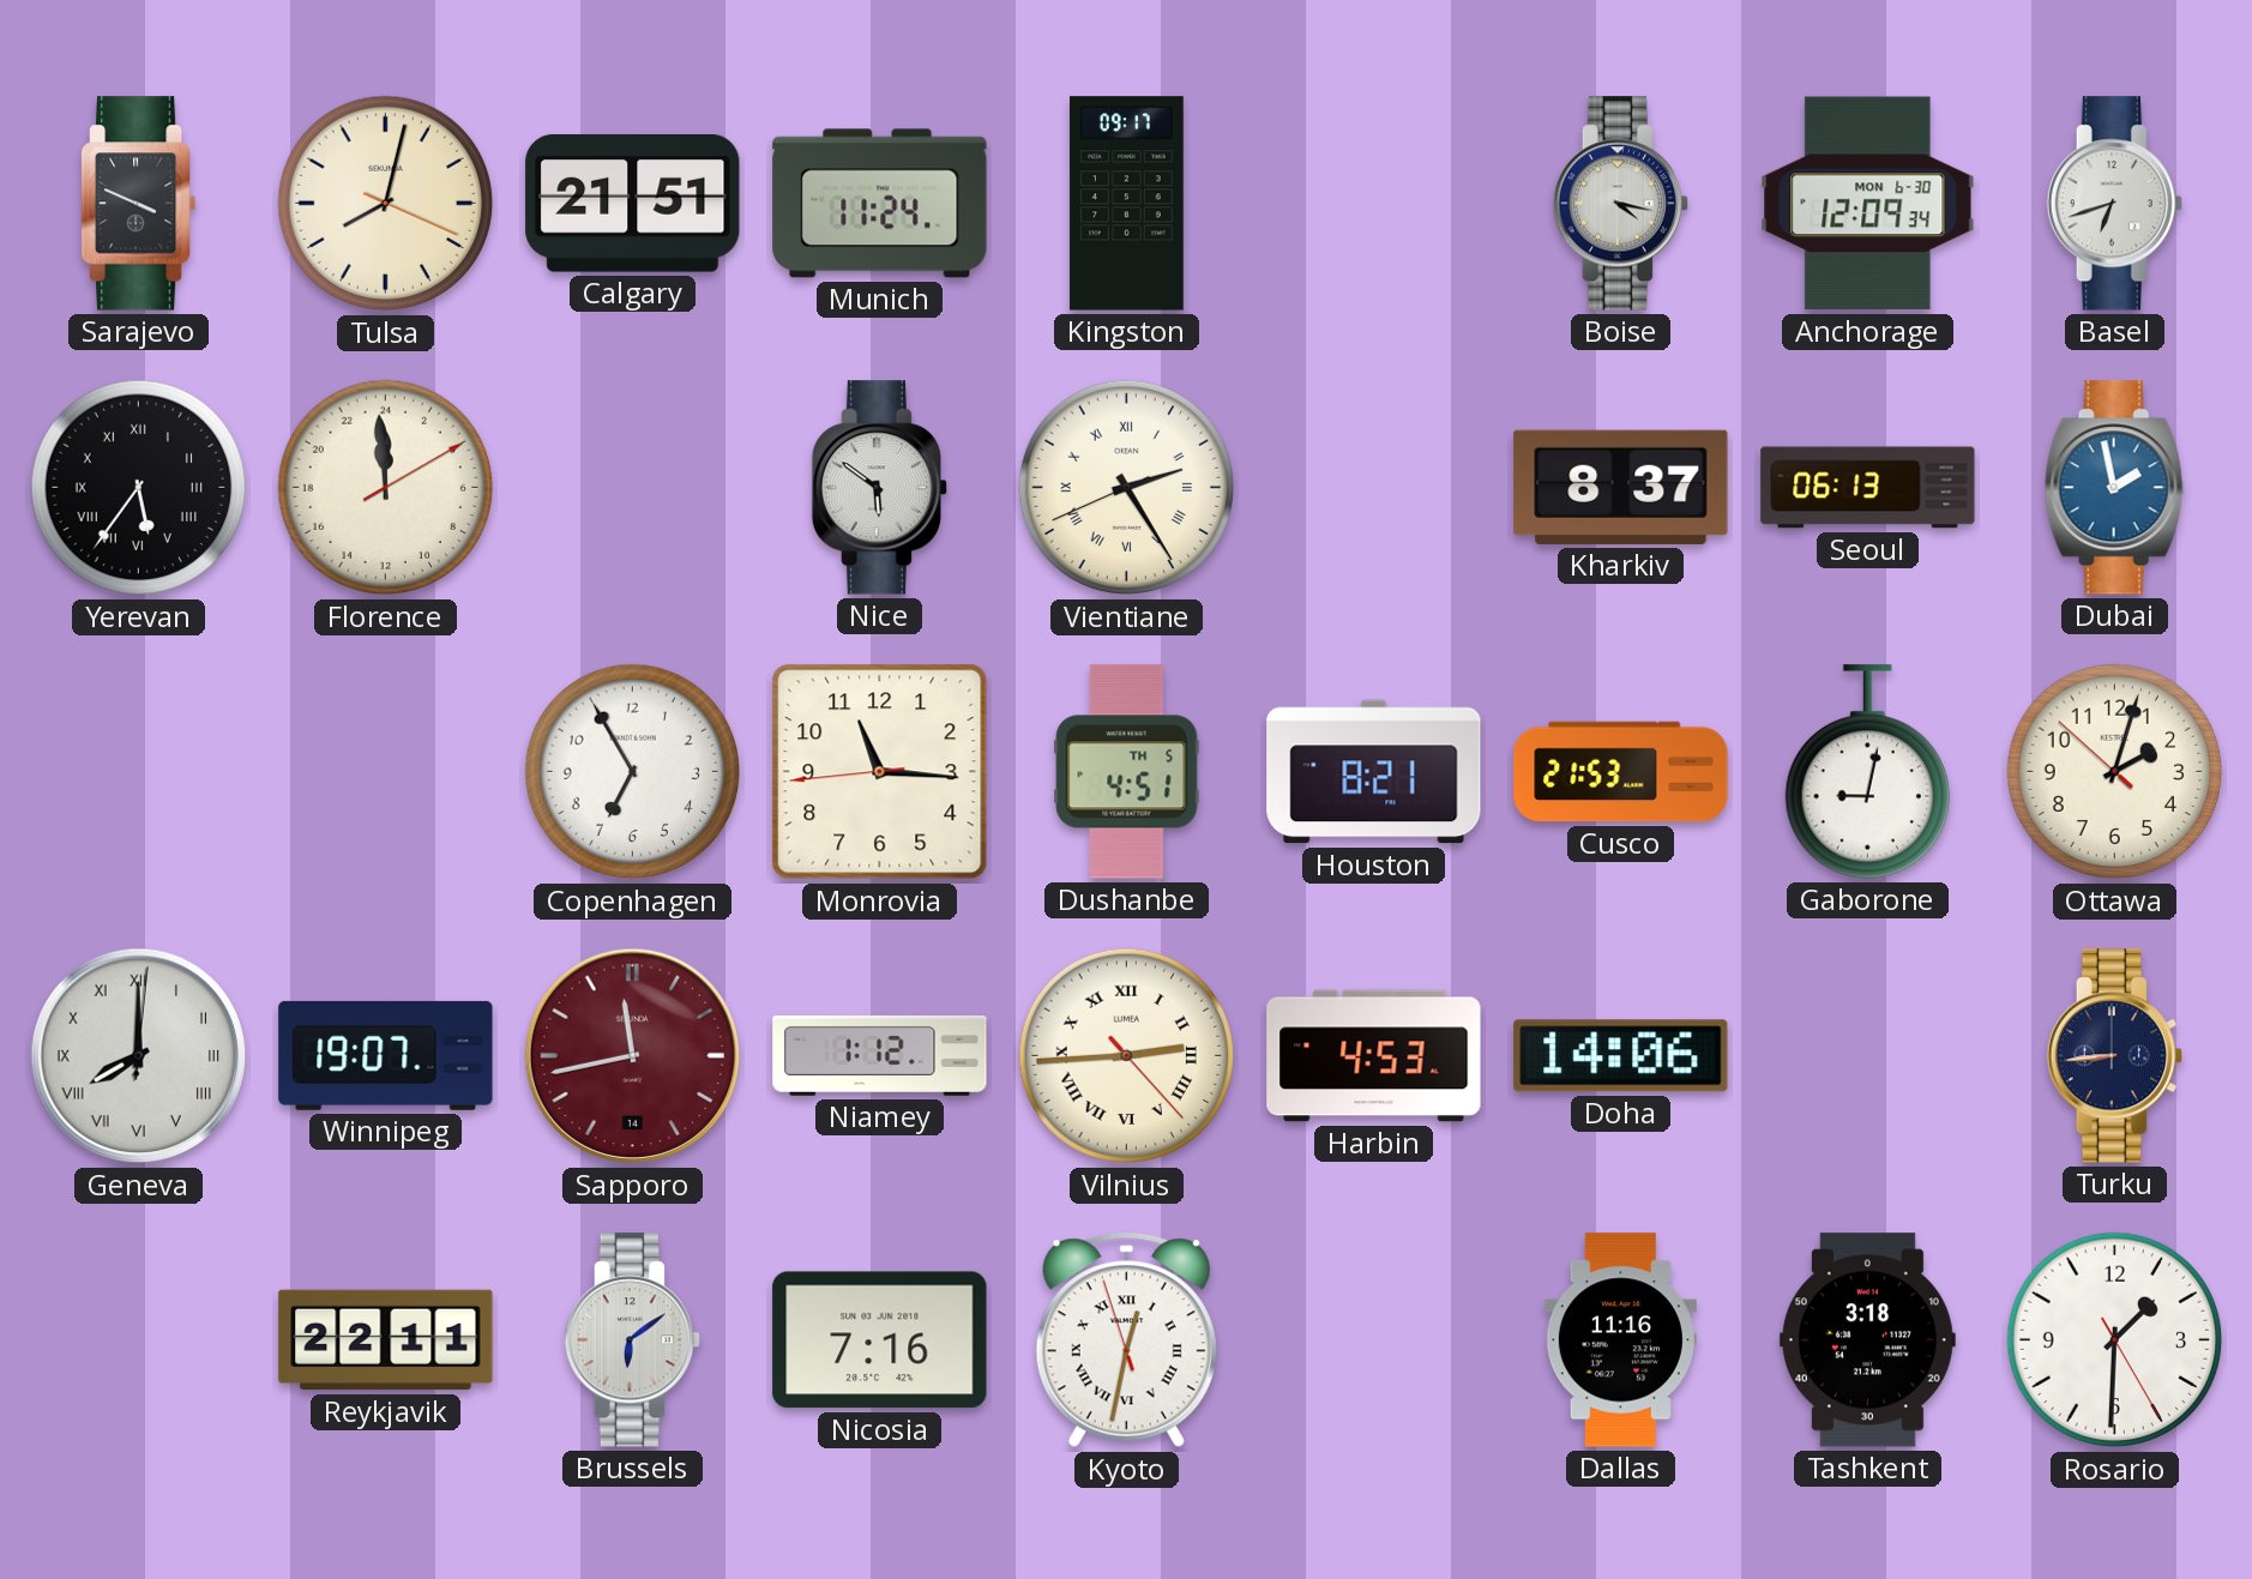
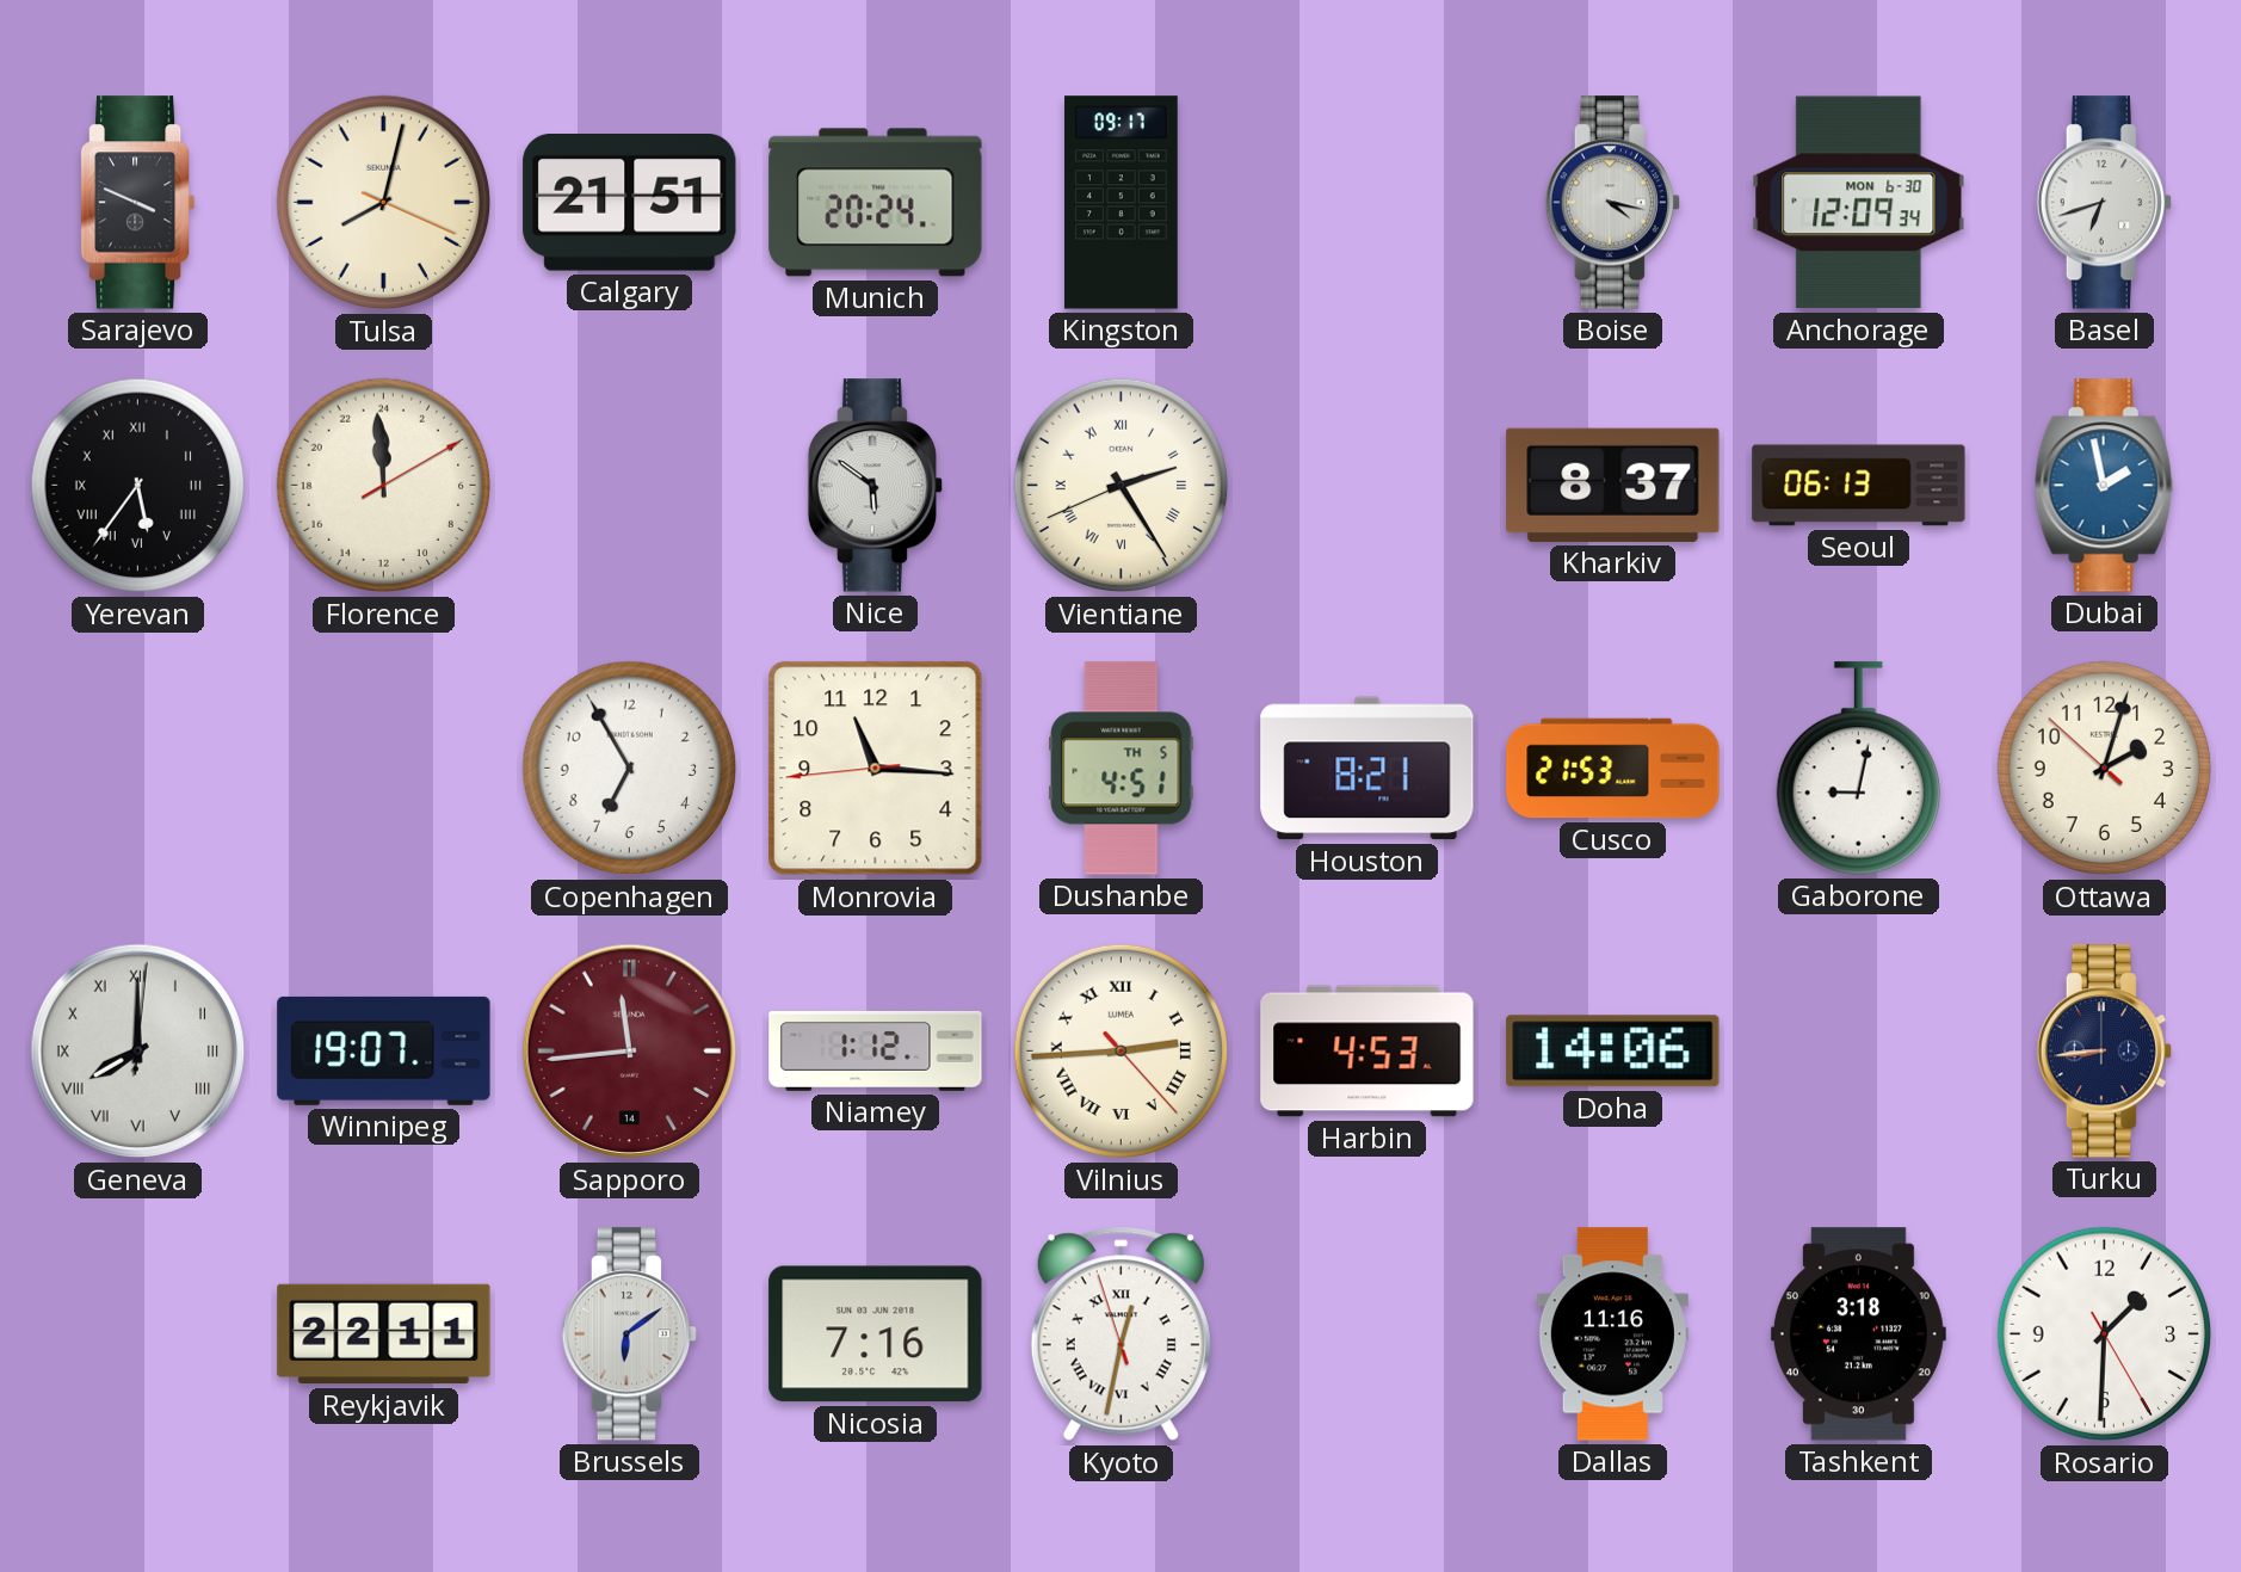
Munich: 11:24 -> 20:24
Sapporo: 11:43 -> 11:44
